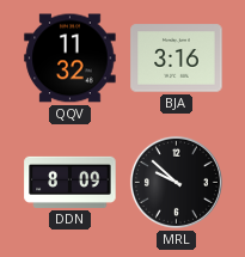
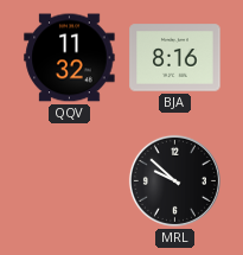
BJA: 3:16 -> 8:16
DDN: 8:09 -> none
